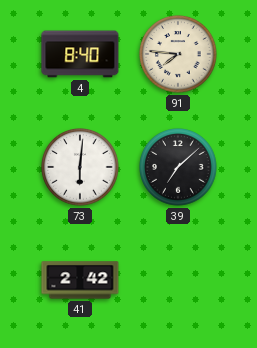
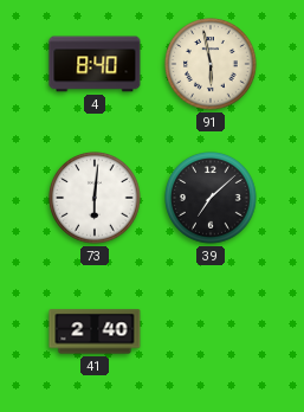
91: 7:46 -> 5:58
41: 2:42 -> 2:40
